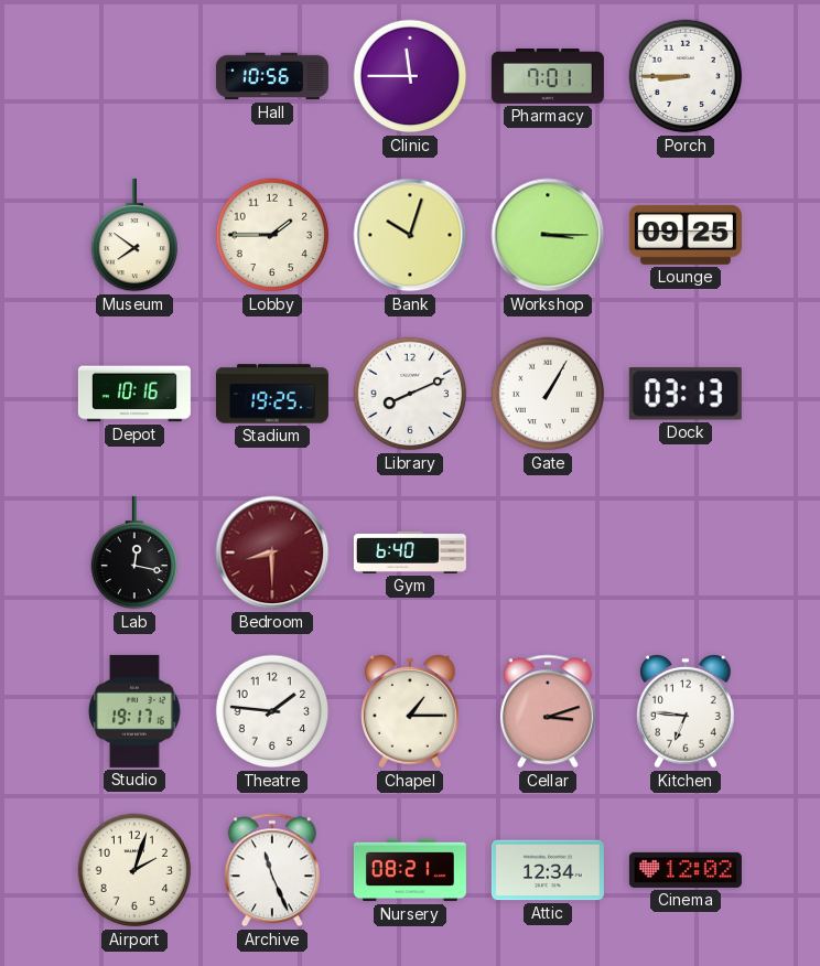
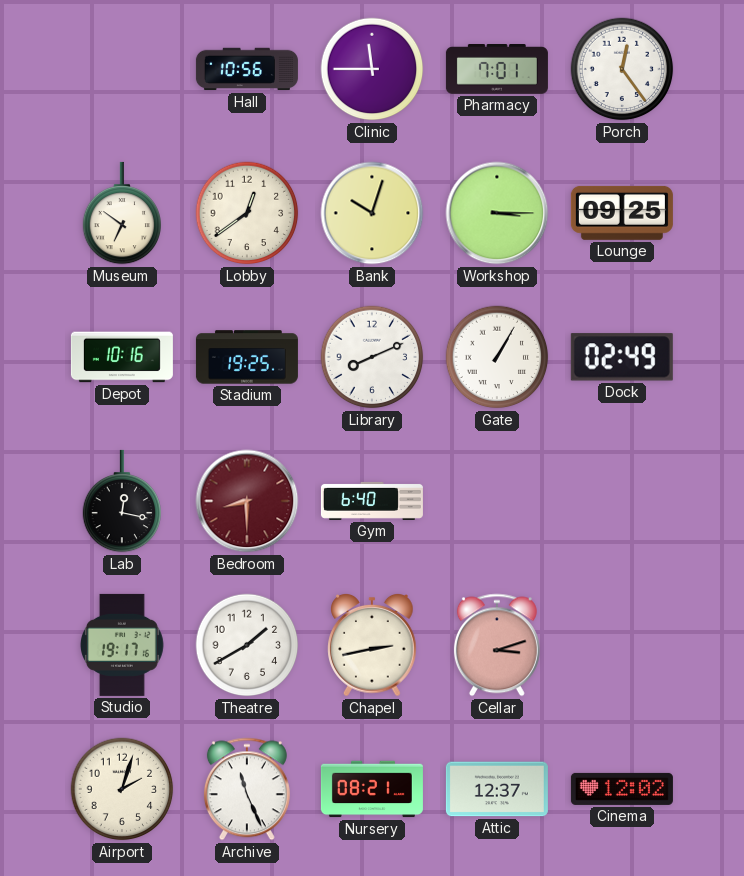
Porch: 8:45 -> 12:24
Museum: 7:51 -> 6:51
Lobby: 1:45 -> 12:39
Dock: 03:13 -> 02:49
Theatre: 1:46 -> 1:40
Chapel: 1:15 -> 2:43
Kitchen: 6:46 -> none
Attic: 12:34 -> 12:37
